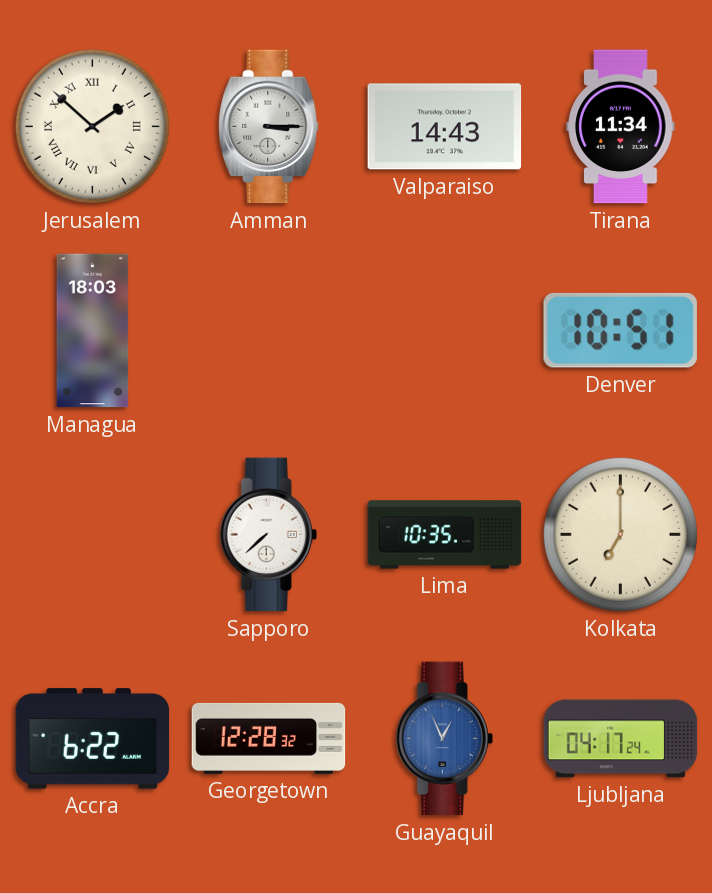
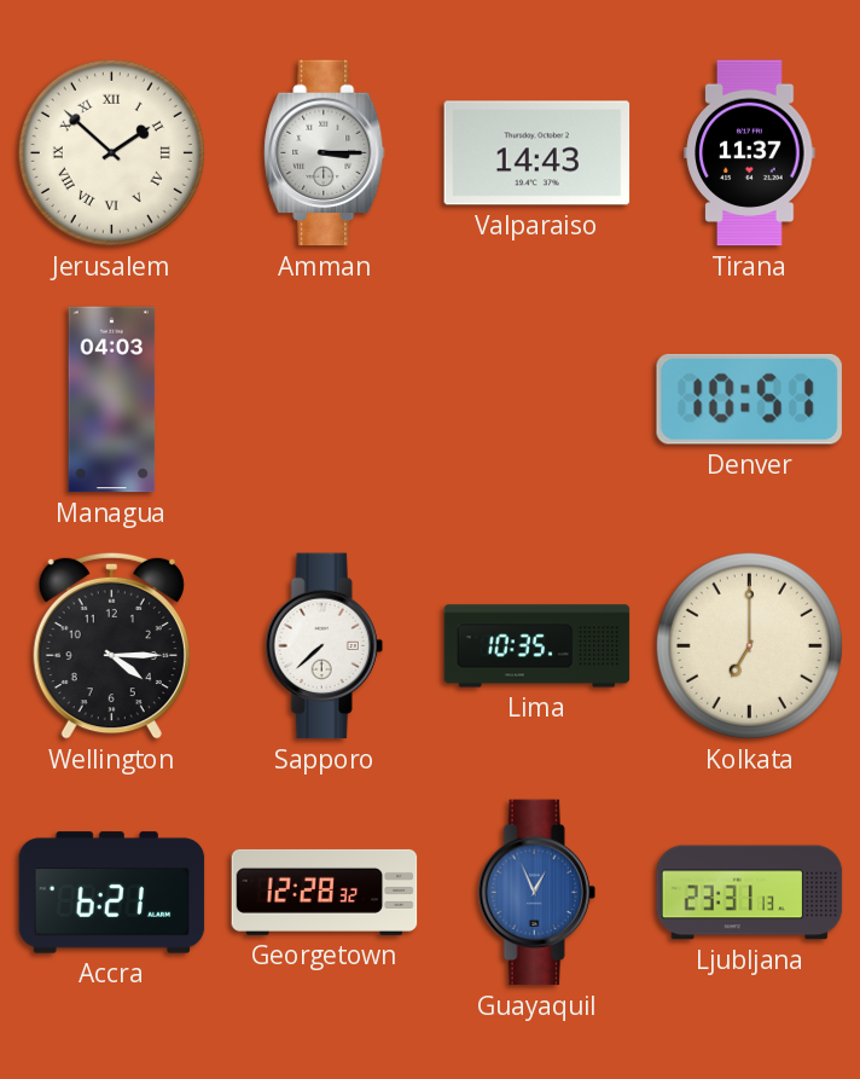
Tirana: 11:34 -> 11:37
Managua: 18:03 -> 04:03
Wellington: none -> 4:15
Accra: 6:22 -> 6:21
Ljubljana: 04:17 -> 23:31
